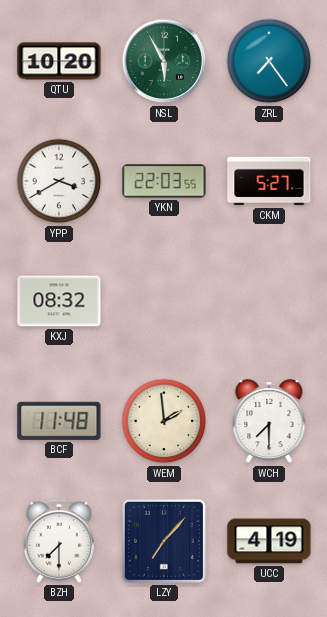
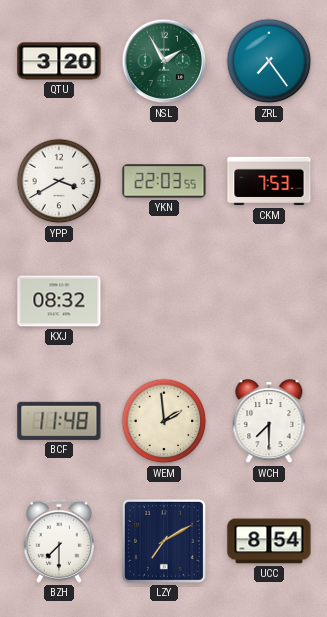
QTU: 10:20 -> 3:20
NSL: 5:55 -> 1:55
CKM: 5:27 -> 7:53
LZY: 7:07 -> 7:10
UCC: 4:19 -> 8:54
